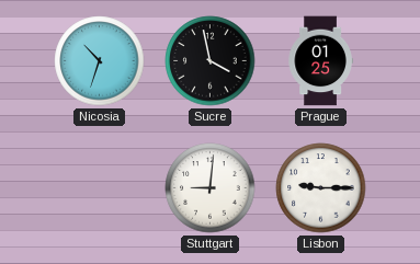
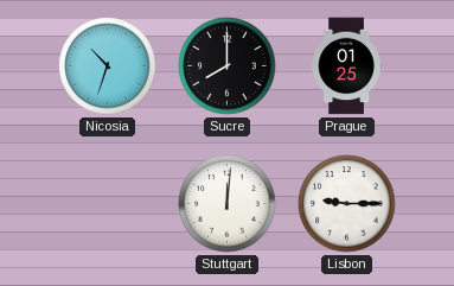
Sucre: 3:58 -> 8:00
Stuttgart: 9:01 -> 12:01
